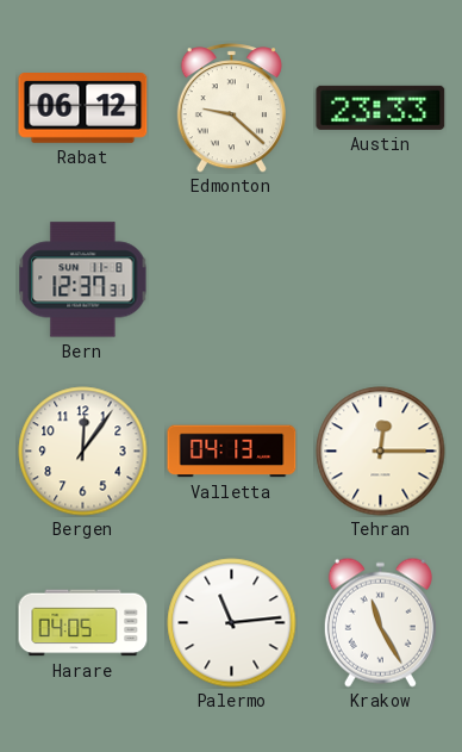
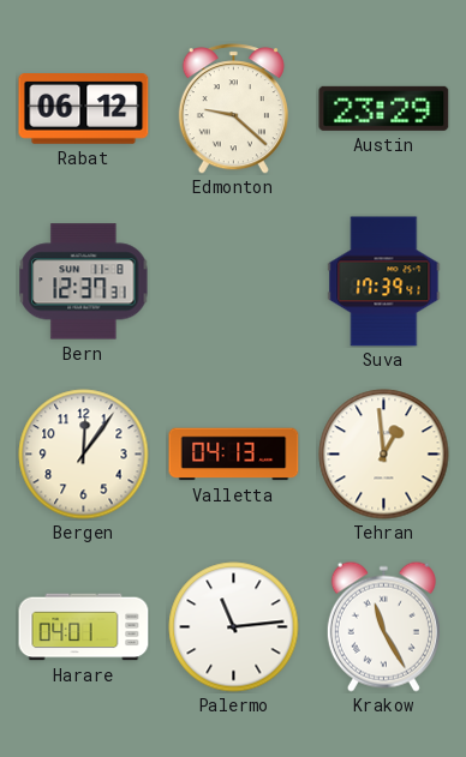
Austin: 23:33 -> 23:29
Suva: none -> 17:39
Tehran: 12:15 -> 12:59
Harare: 04:05 -> 04:01
